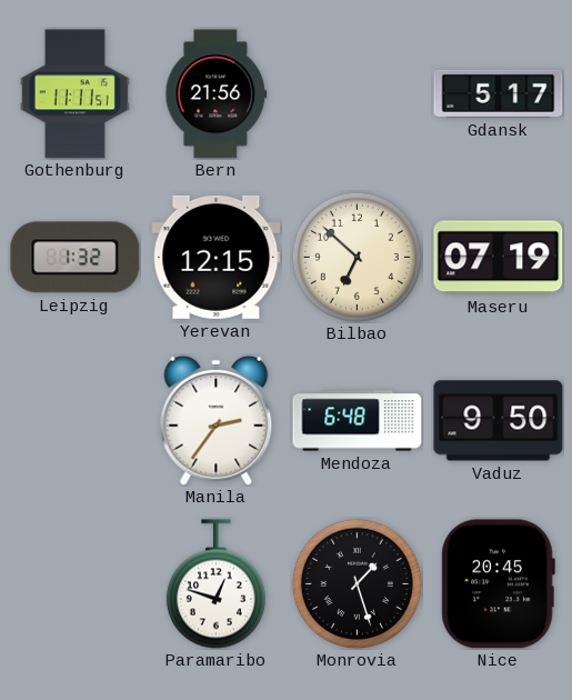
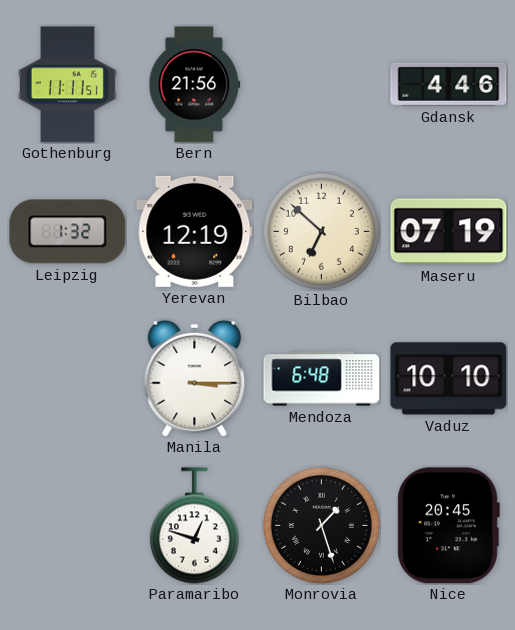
Gdansk: 5:17 -> 4:46
Yerevan: 12:15 -> 12:19
Manila: 2:36 -> 3:15
Vaduz: 9:50 -> 10:10
